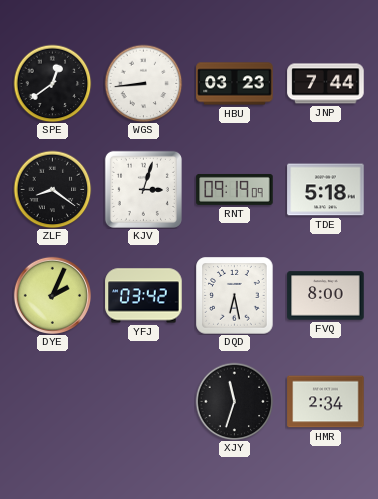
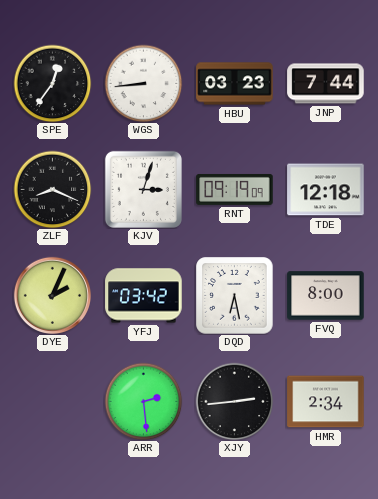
SPE: 12:39 -> 12:36
ZLF: 8:21 -> 8:19
TDE: 5:18 -> 12:18
ARR: none -> 2:29
XJY: 11:33 -> 2:44
